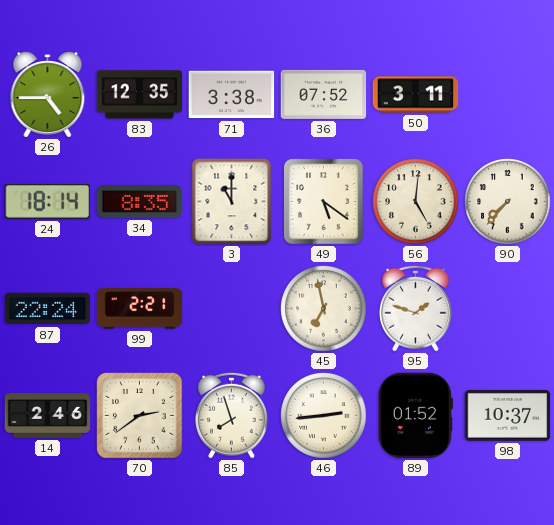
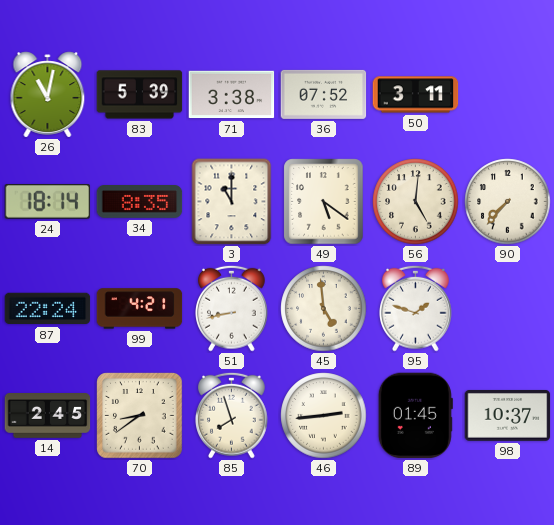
26: 4:45 -> 11:02
83: 12:35 -> 5:39
99: 2:21 -> 4:21
51: none -> 8:43
45: 6:58 -> 4:59
14: 2:46 -> 2:45
70: 2:39 -> 8:39
89: 01:52 -> 01:45
